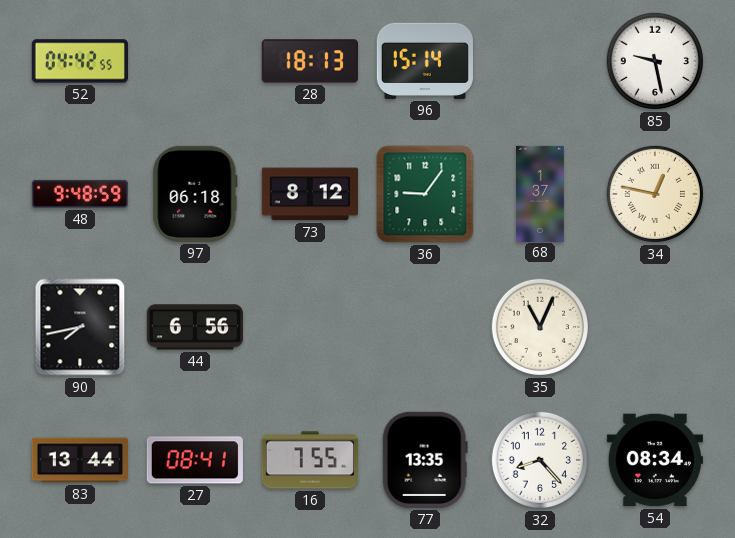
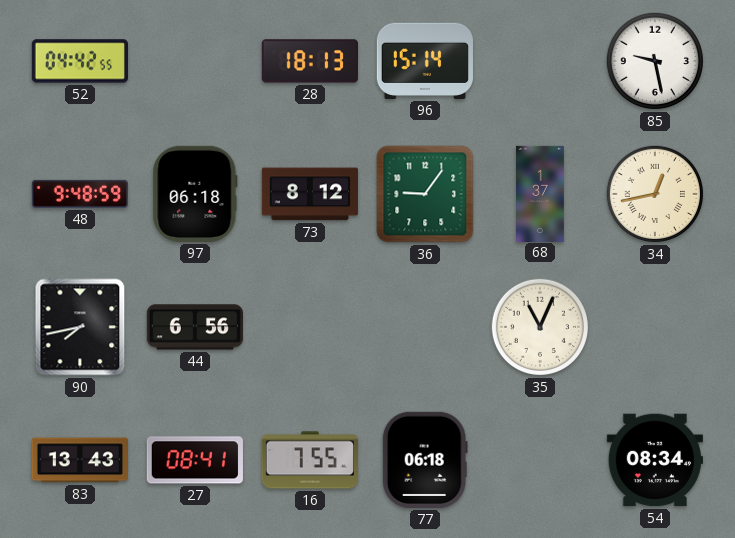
34: 12:47 -> 12:43
83: 13:44 -> 13:43
77: 13:35 -> 06:18
32: 8:23 -> none
